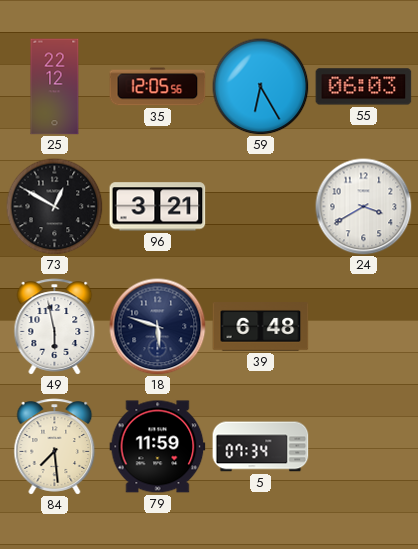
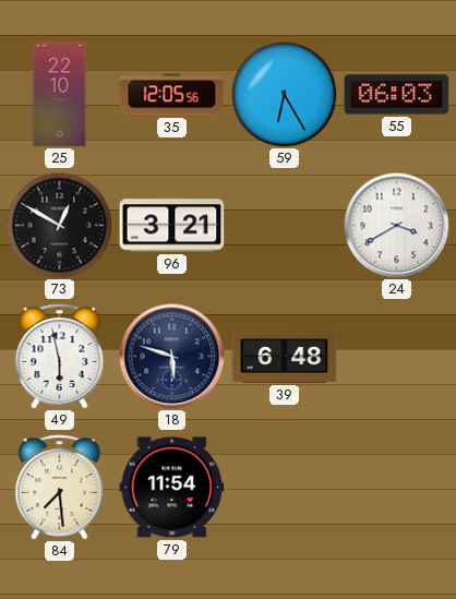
25: 22:12 -> 22:10
79: 11:59 -> 11:54
5: 07:34 -> none
